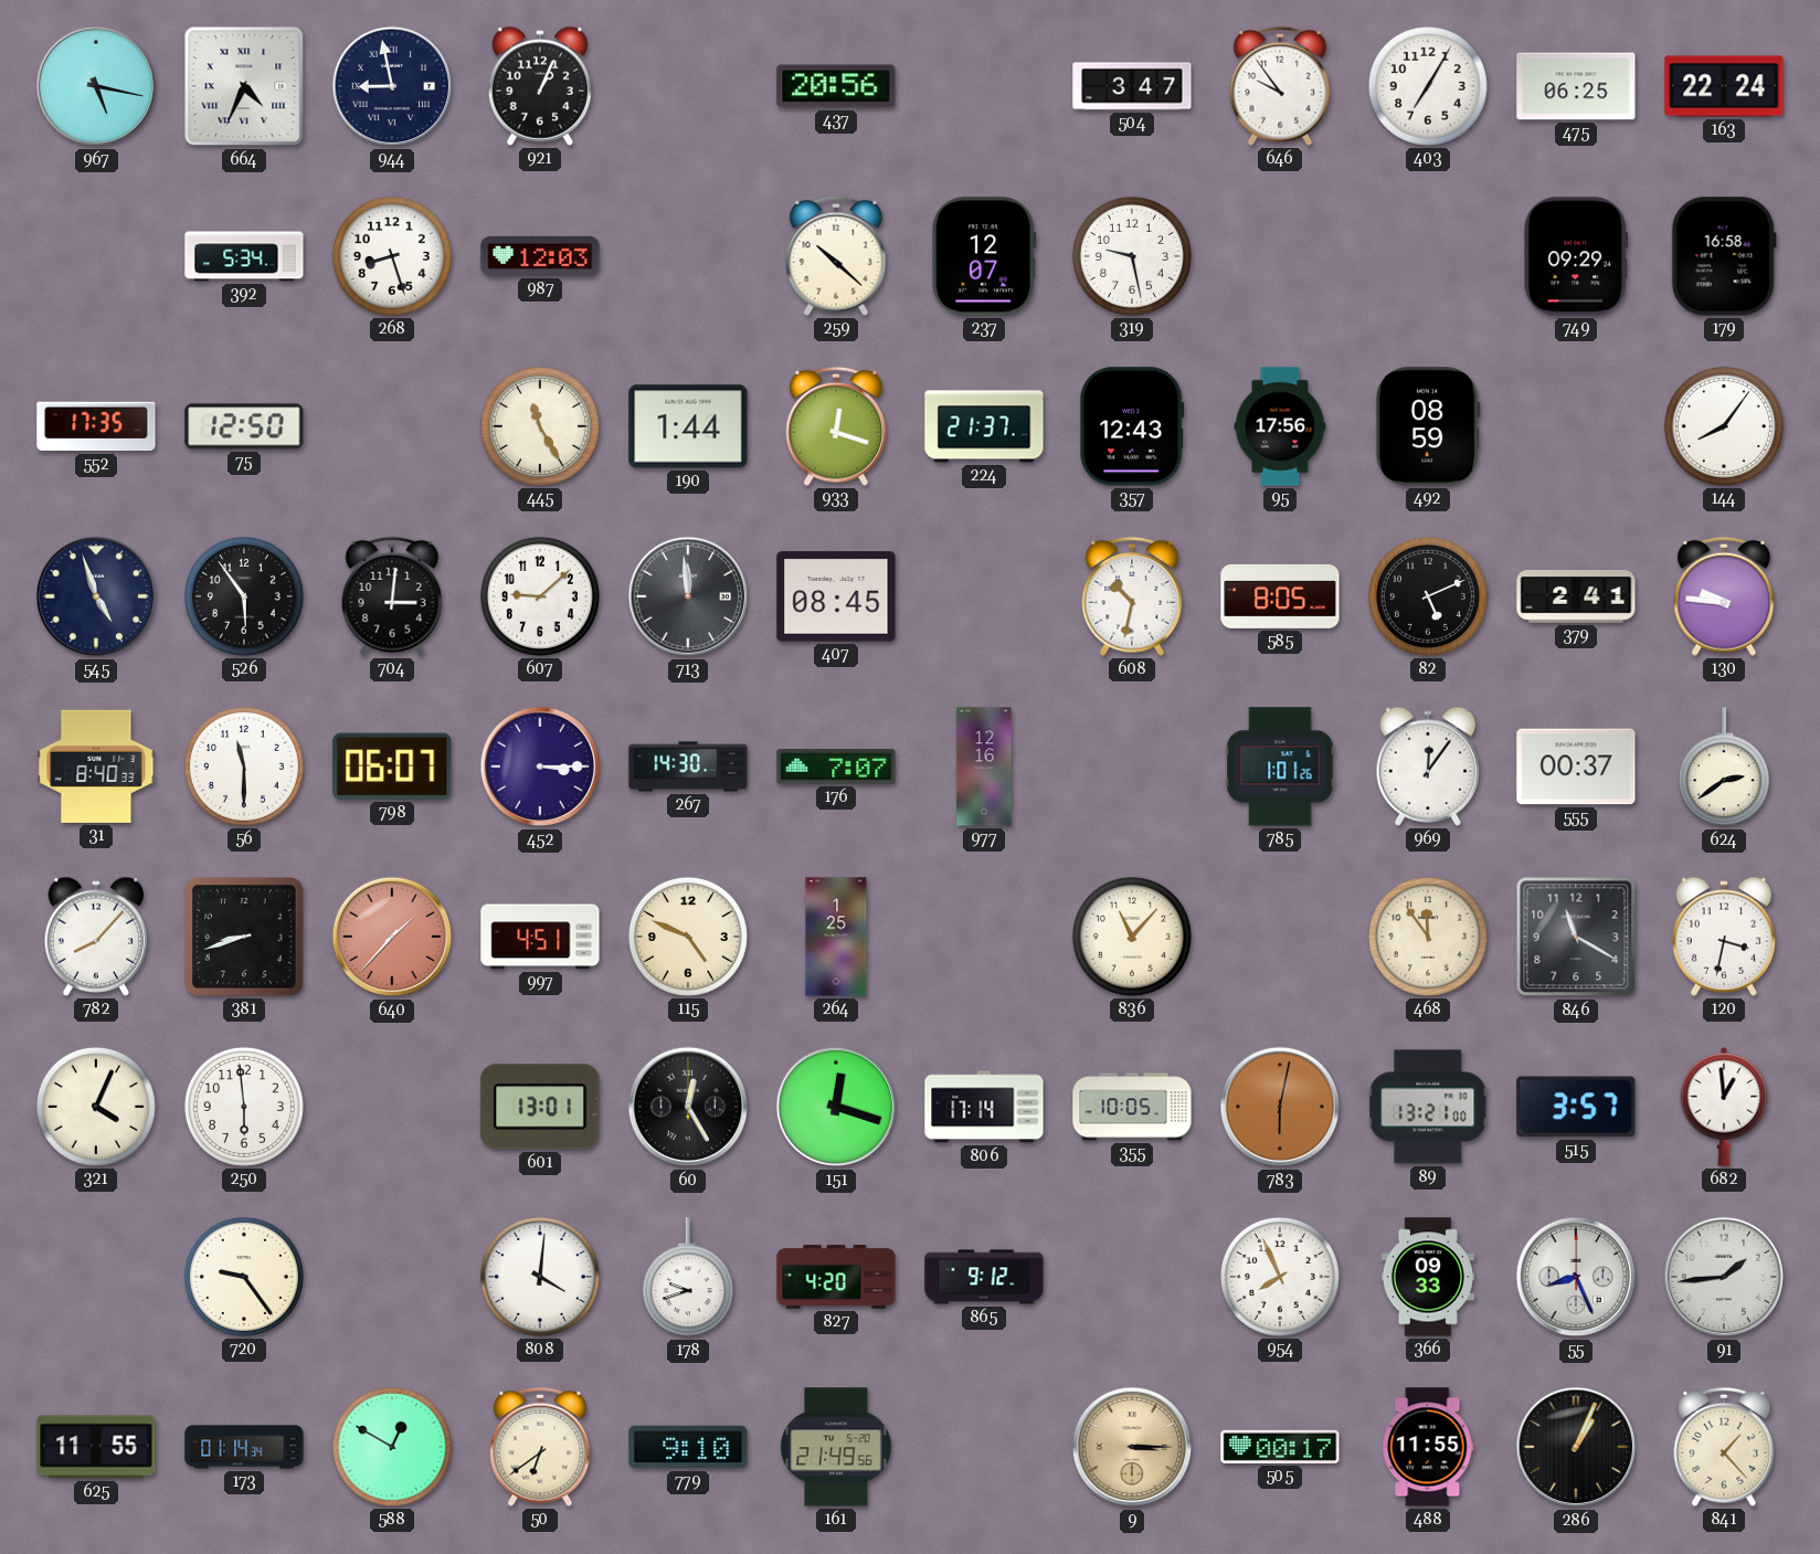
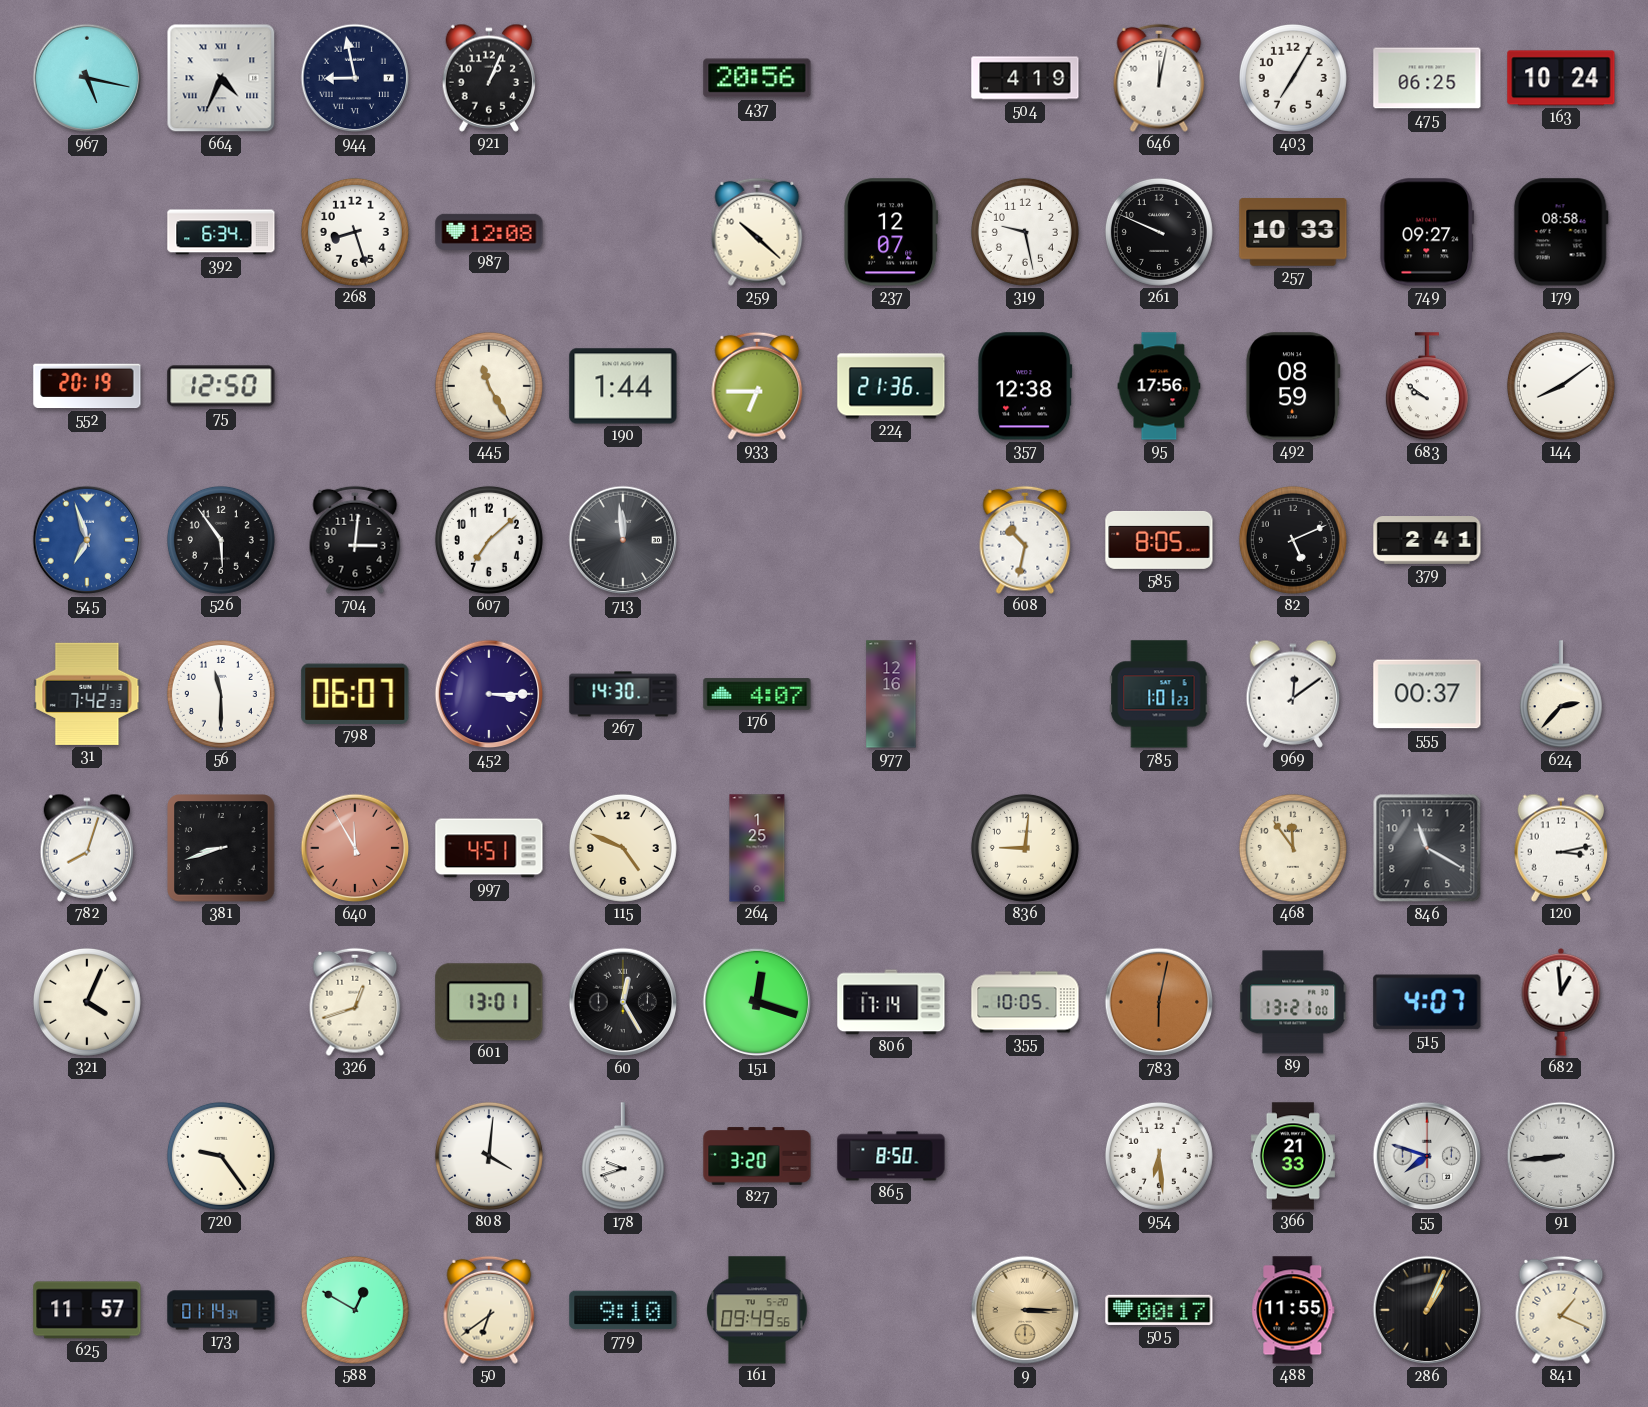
504: 3:47 -> 4:19
646: 9:54 -> 12:02
163: 22:24 -> 10:24
392: 5:34 -> 6:34
987: 12:03 -> 12:08
261: none -> 9:49
257: none -> 10:33
749: 09:29 -> 09:27
179: 16:58 -> 08:58
552: 17:35 -> 20:19
933: 12:18 -> 6:45
224: 21:37 -> 21:36
357: 12:43 -> 12:38
683: none -> 9:51
144: 8:06 -> 8:09
545: 4:57 -> 6:57
545 dial: navy -> blue
607: 9:08 -> 7:08
407: 08:45 -> none
130: 9:46 -> none
31: 8:40 -> 7:42
176: 7:07 -> 4:07
785: 1:01:26 -> 1:01:23
969: 12:06 -> 12:09
624: 2:39 -> 2:37
782: 8:07 -> 8:03
640: 1:37 -> 11:55
836: 11:07 -> 9:01
120: 3:32 -> 3:13
250: 5:59 -> none
326: none -> 12:42
515: 3:57 -> 4:07
827: 4:20 -> 3:20
865: 9:12 -> 8:50
954: 7:56 -> 6:29
366: 09:33 -> 21:33
55: 8:26 -> 7:48
91: 1:44 -> 8:44
625: 11:55 -> 11:57
161: 21:49 -> 09:49
841: 1:23 -> 1:19
